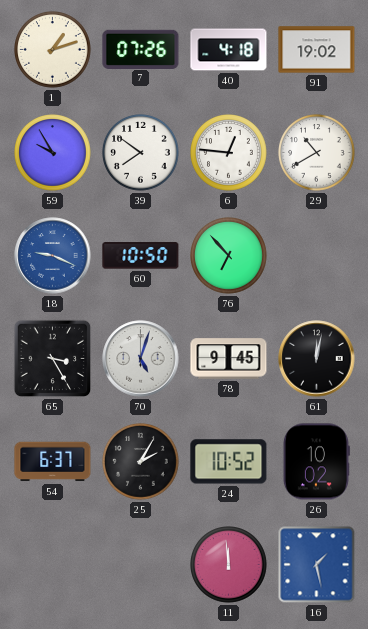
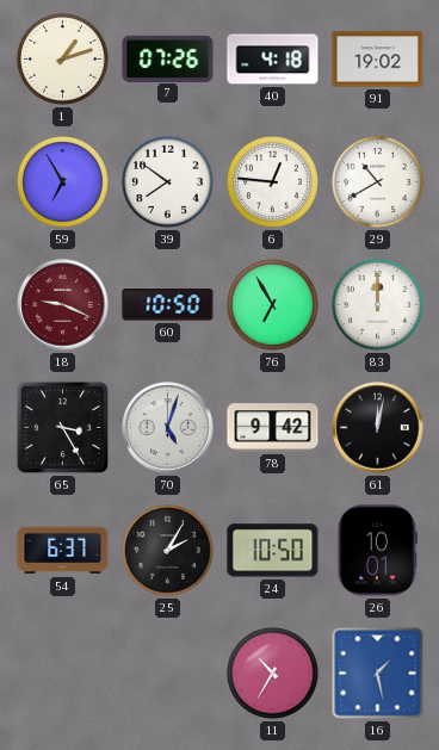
59: 9:55 -> 6:55
18 dial: blue -> burgundy
76: 6:53 -> 6:55
83: none -> 12:00
78: 9:45 -> 9:42
24: 10:52 -> 10:50
26: 10:02 -> 10:01
11: 11:59 -> 10:35
